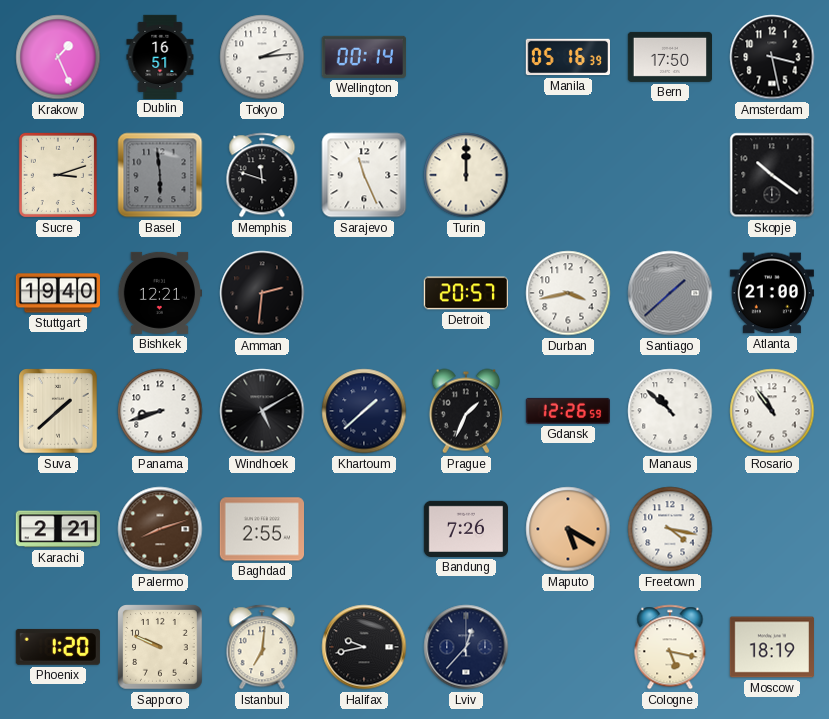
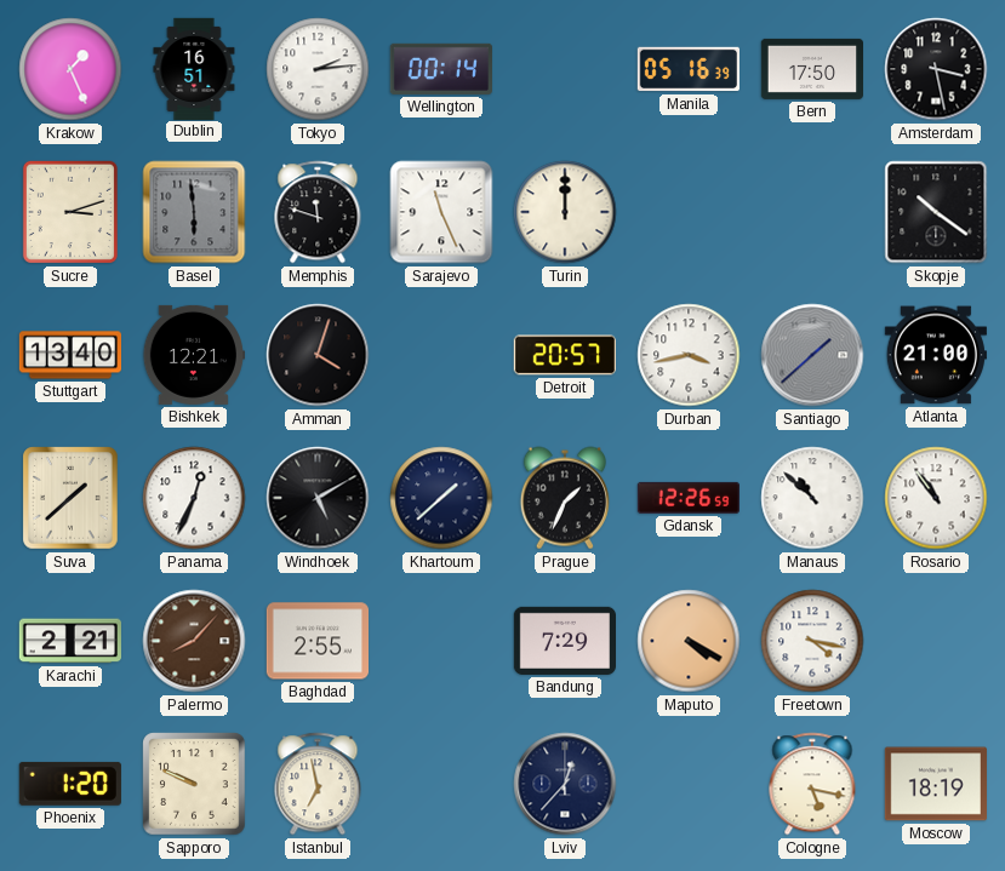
Stuttgart: 19:40 -> 13:40
Amman: 2:31 -> 4:03
Panama: 8:42 -> 12:34
Palermo: 8:12 -> 8:07
Bandung: 7:26 -> 7:29
Maputo: 5:20 -> 4:20
Istanbul: 7:01 -> 6:58
Halifax: 9:43 -> none
